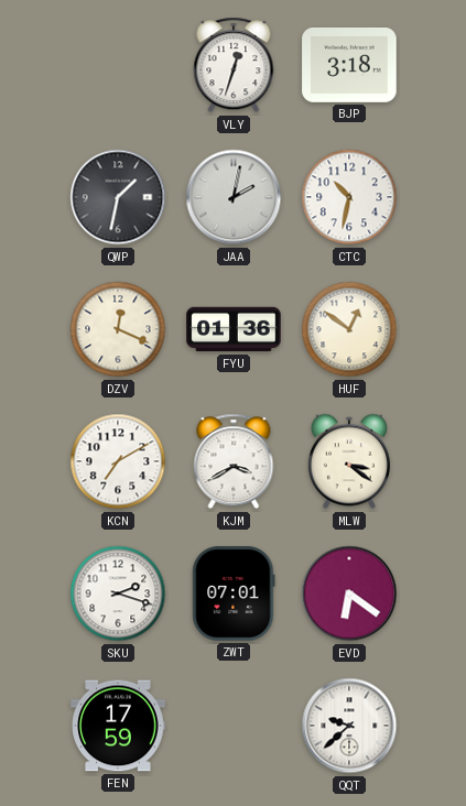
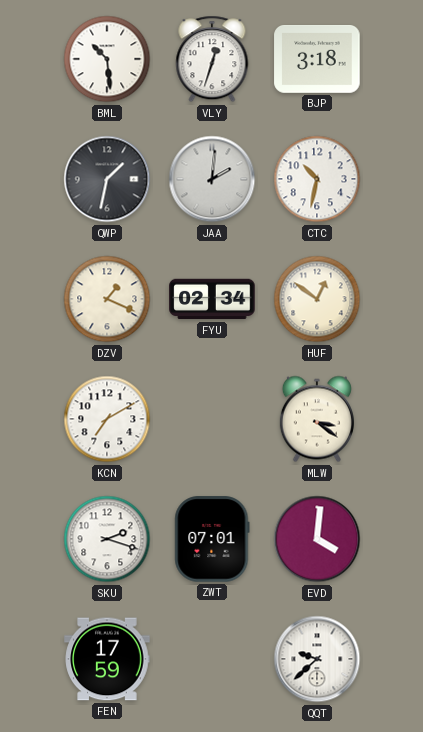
BML: none -> 10:29
JAA: 2:02 -> 2:01
DZV: 12:19 -> 1:19
FYU: 01:36 -> 02:34
KJM: 3:40 -> none
EVD: 6:21 -> 4:01
